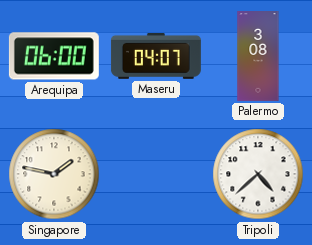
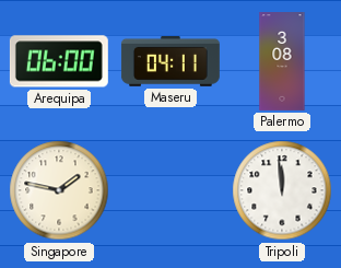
Maseru: 04:07 -> 04:11
Tripoli: 4:38 -> 11:59
